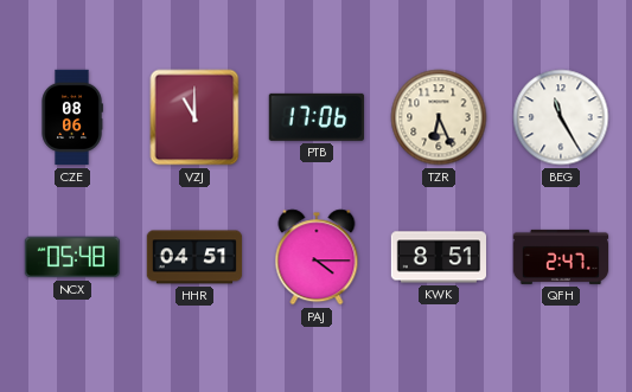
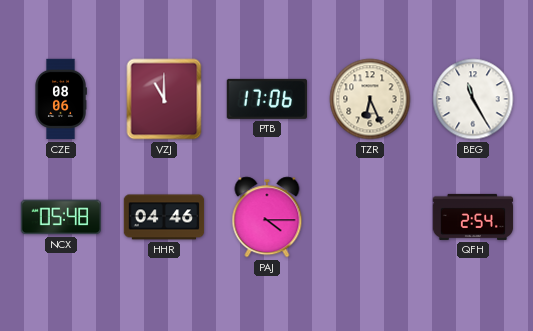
HHR: 04:51 -> 04:46
KWK: 8:51 -> none
QFH: 2:47 -> 2:54
